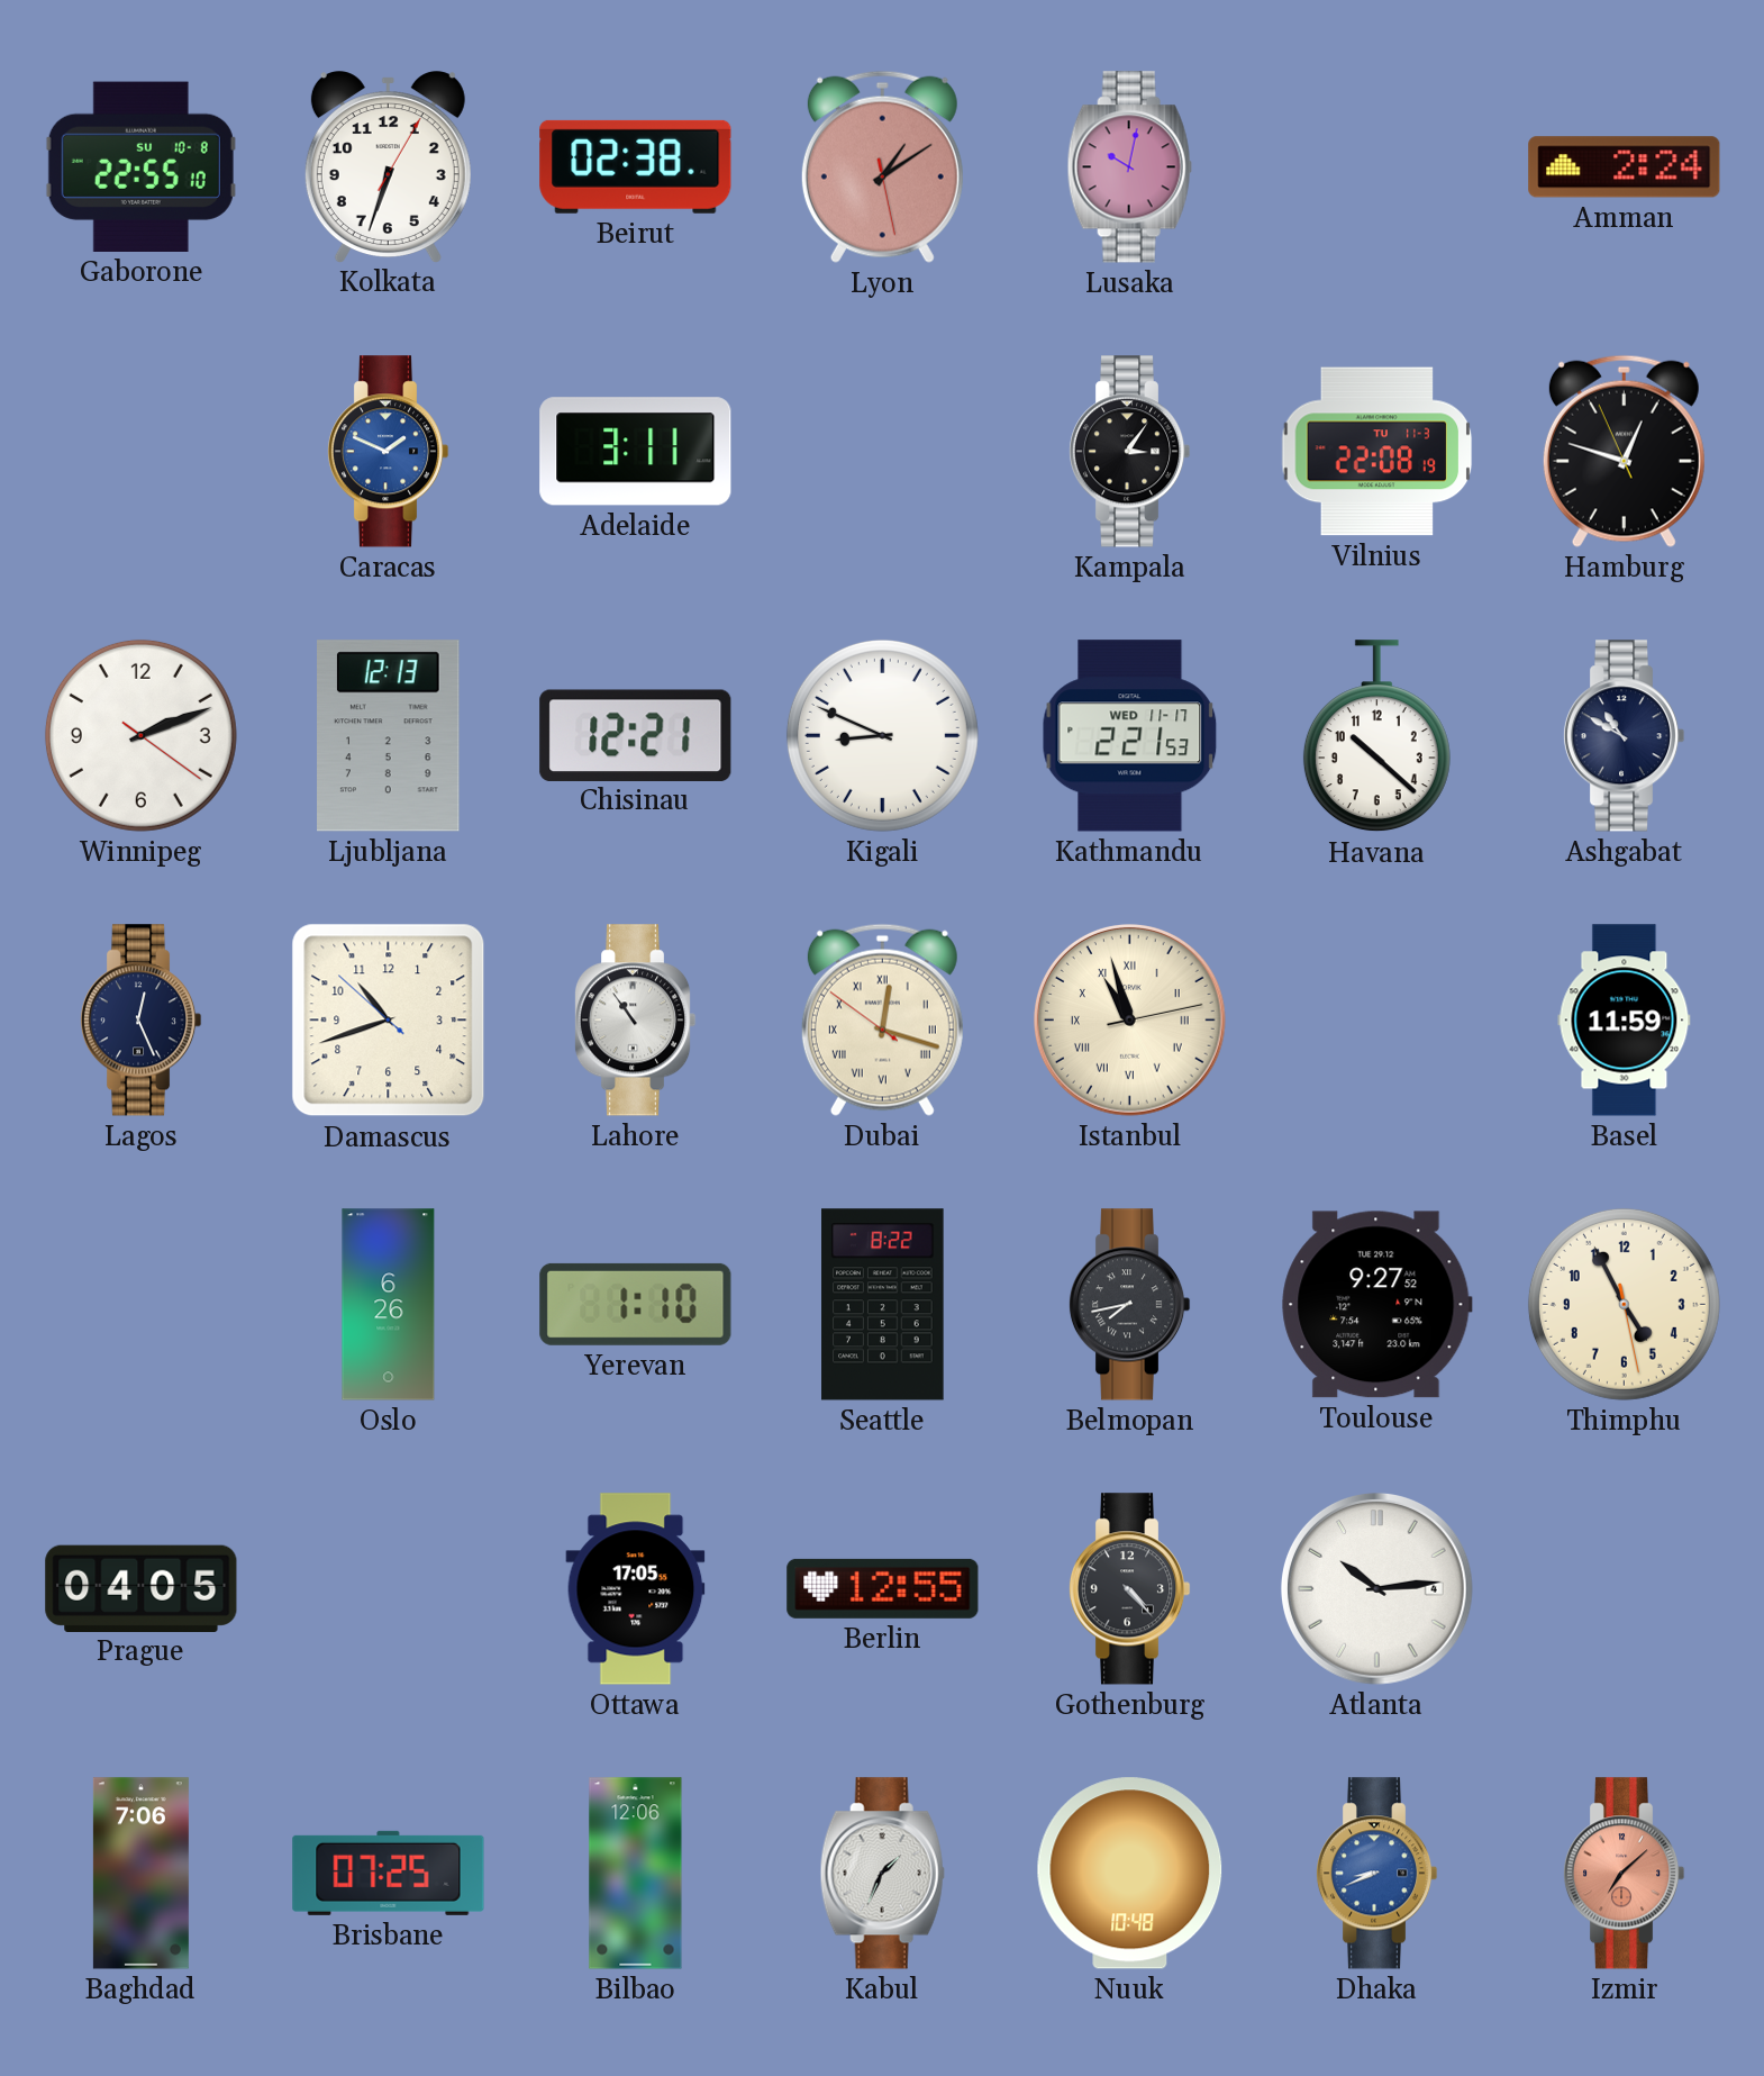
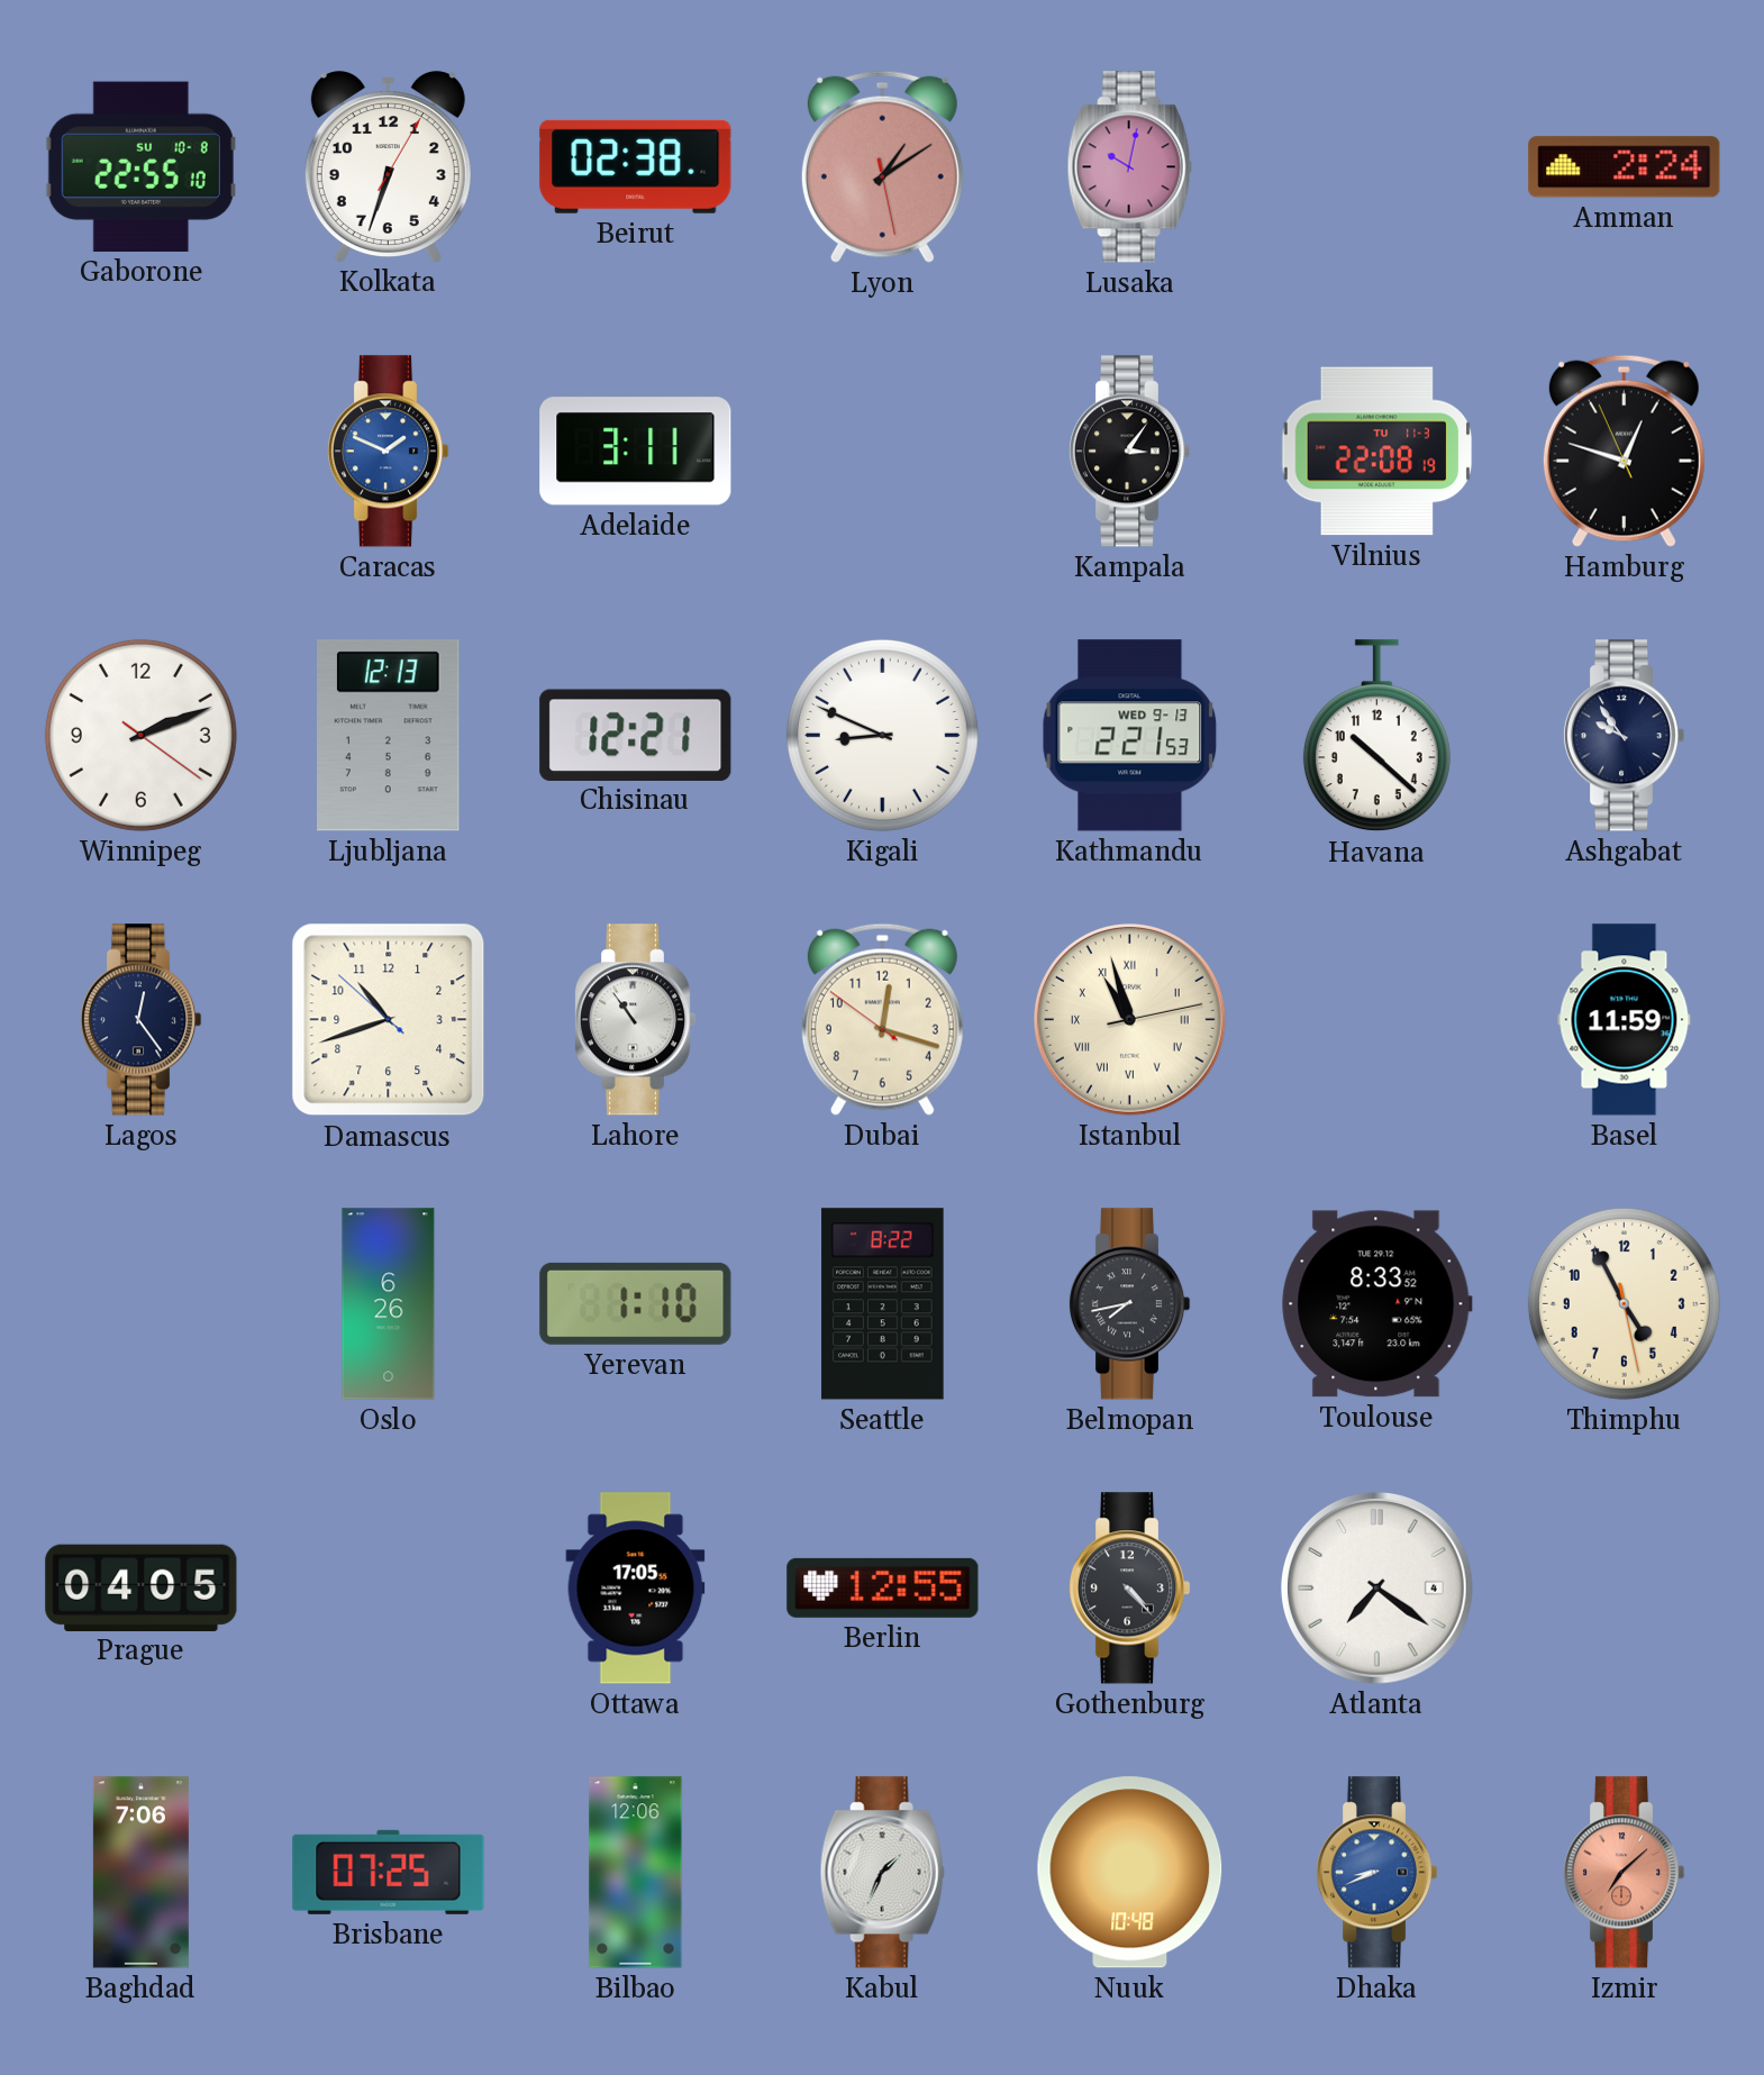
Kathmandu date: WED 11-17 -> WED 9-13
Ashgabat: 10:50 -> 9:54
Lagos: 12:26 -> 12:24
Dubai numerals: Roman -> Arabic
Toulouse: 9:27 -> 8:33
Atlanta: 10:14 -> 7:21
